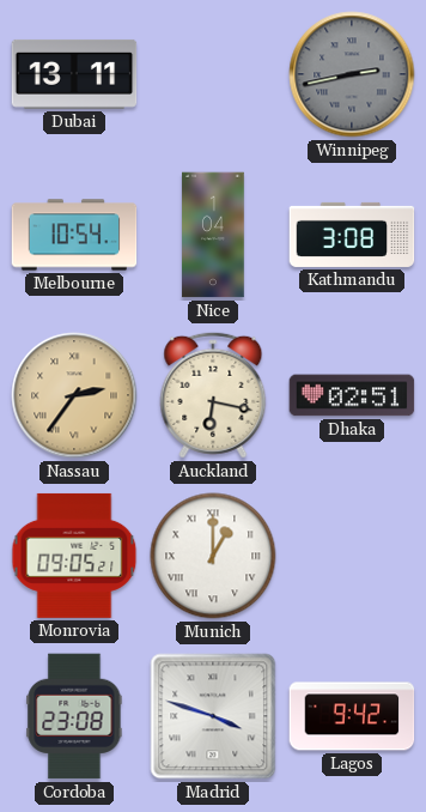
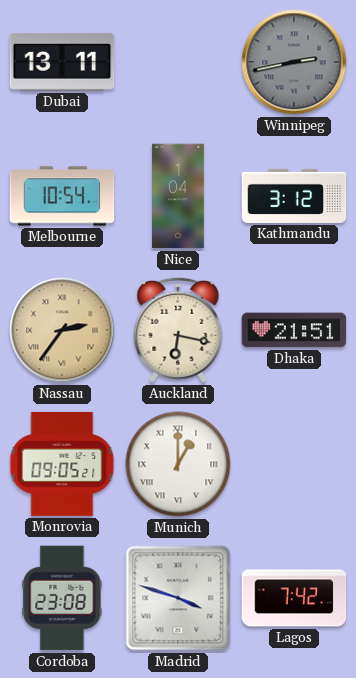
Kathmandu: 3:08 -> 3:12
Dhaka: 02:51 -> 21:51
Lagos: 9:42 -> 7:42
